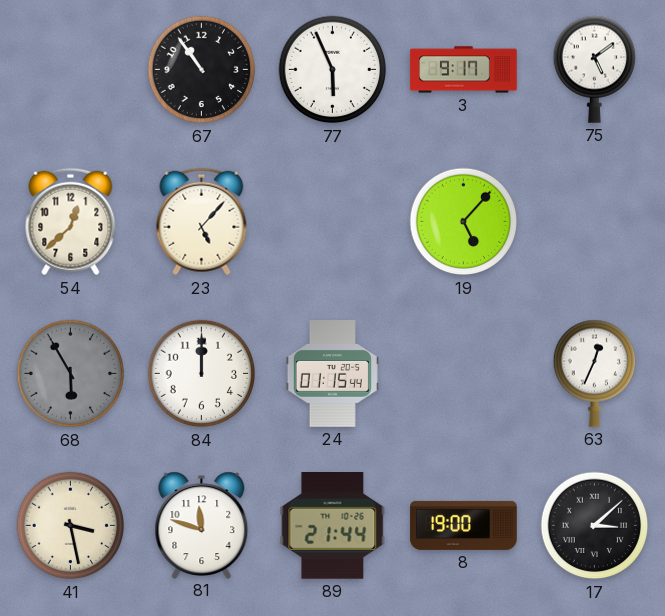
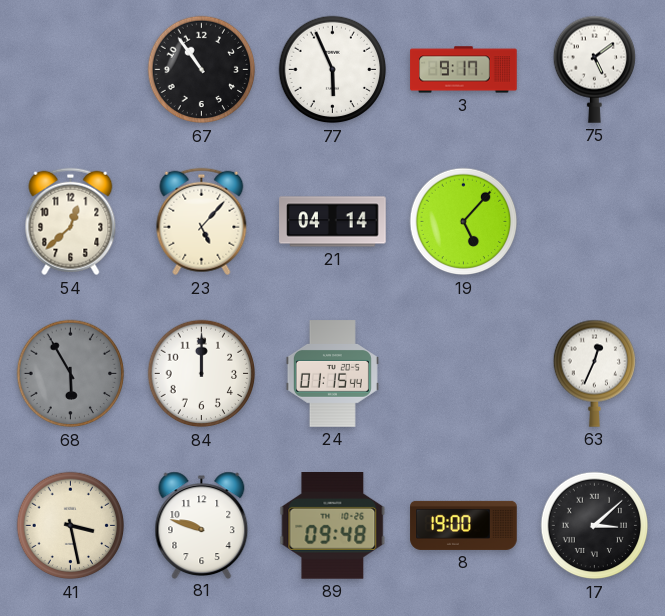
21: none -> 04:14
81: 11:48 -> 9:48
89: 21:44 -> 09:48
